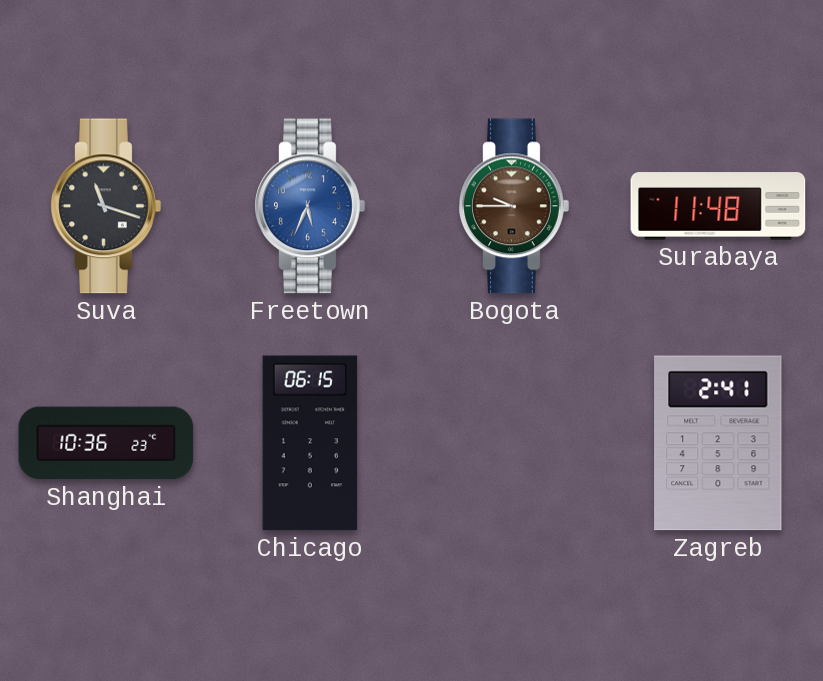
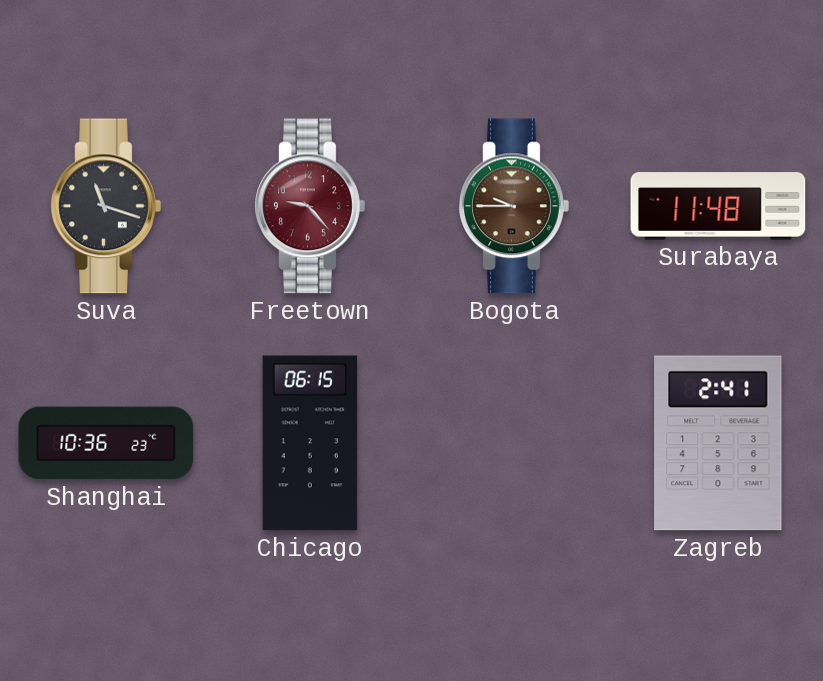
Freetown: 5:34 -> 9:23
Freetown dial: blue -> burgundy
